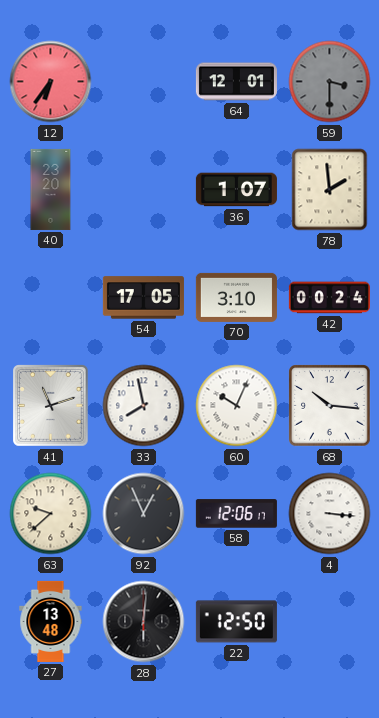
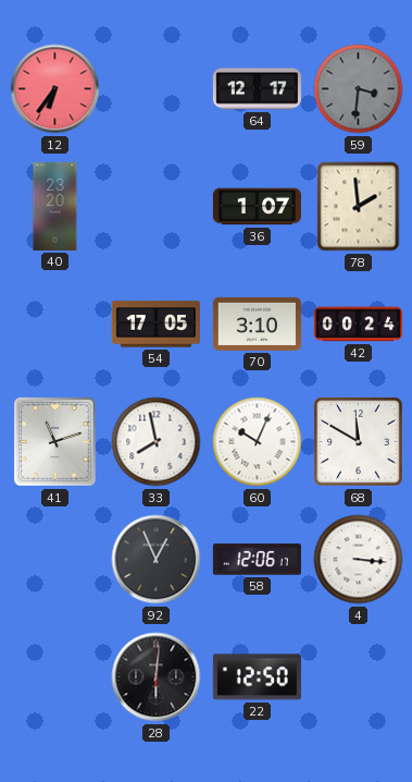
64: 12:01 -> 12:17
59: 3:30 -> 3:31
68: 10:16 -> 11:50
63: 9:38 -> none
27: 13:48 -> none
